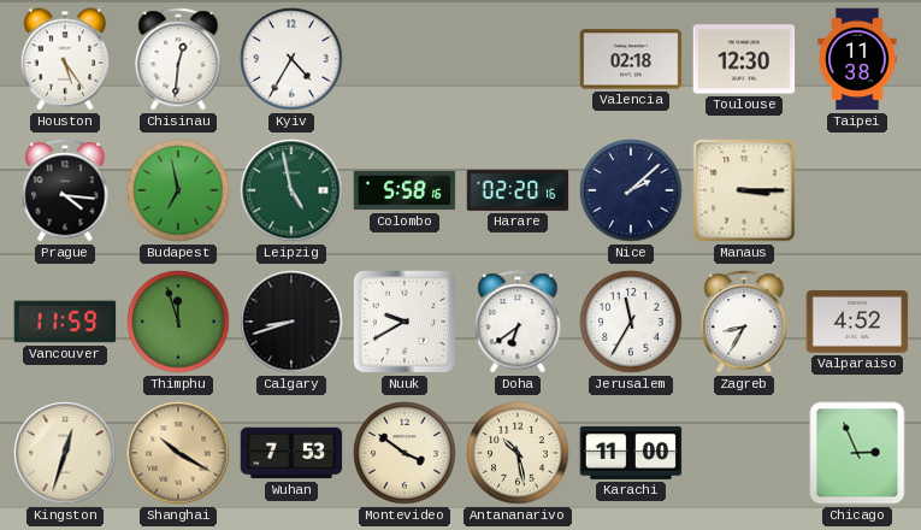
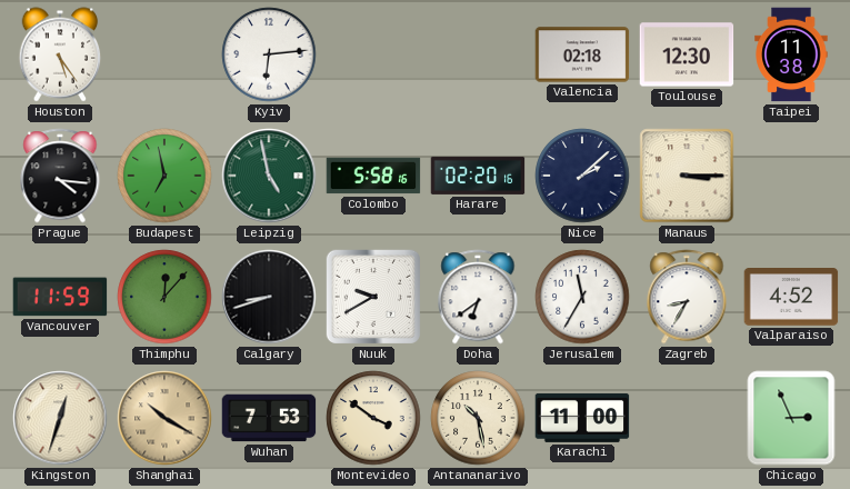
Chisinau: 12:31 -> none
Kyiv: 4:35 -> 6:14
Thimphu: 11:57 -> 12:07
